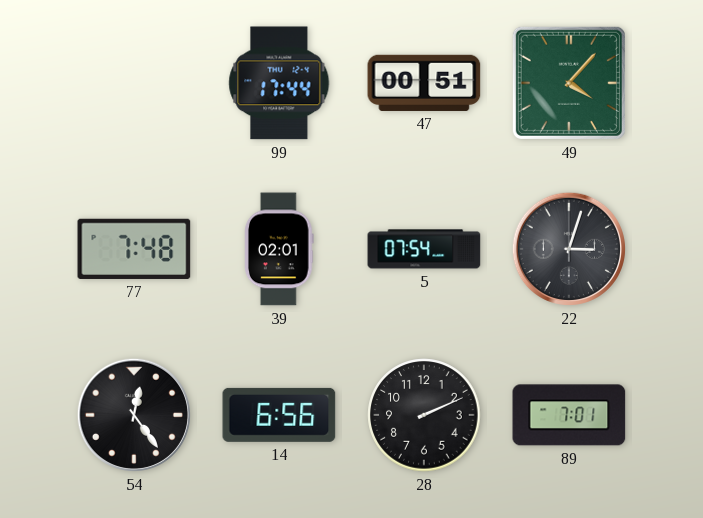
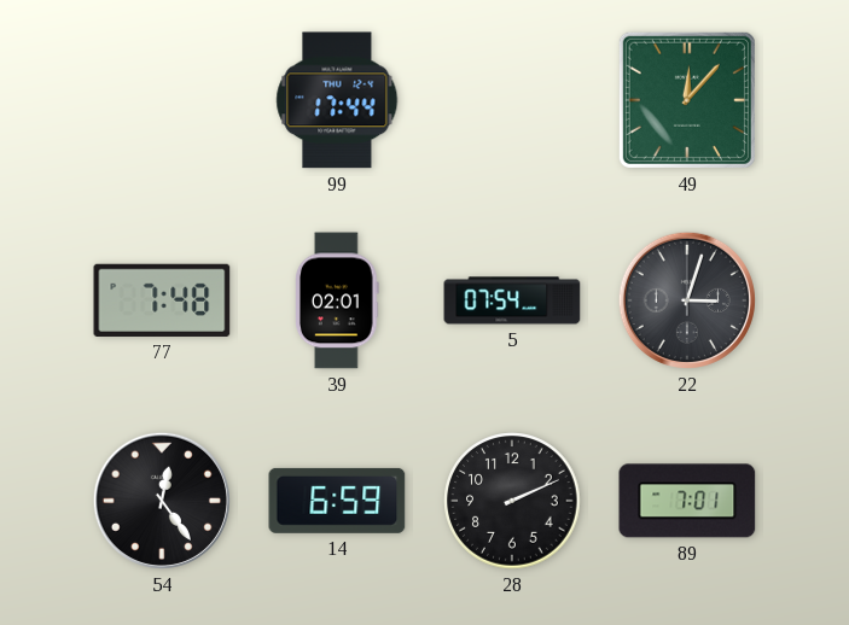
47: 00:51 -> none
49: 4:07 -> 12:07
14: 6:56 -> 6:59
